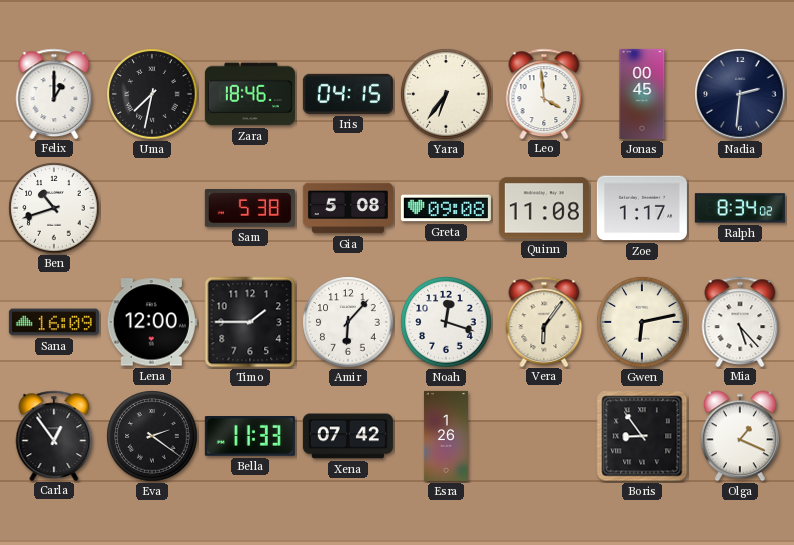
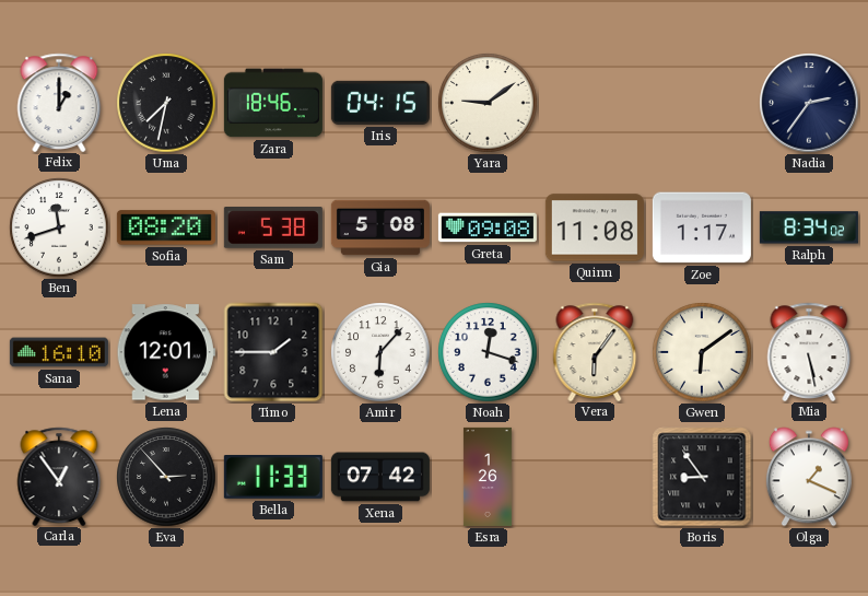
Yara: 6:36 -> 9:09
Leo: 3:59 -> none
Jonas: 00:45 -> none
Nadia: 2:31 -> 2:36
Ben: 10:42 -> 11:42
Sofia: none -> 08:20
Sana: 16:09 -> 16:10
Lena: 12:00 -> 12:01
Gwen: 6:13 -> 6:09
Mia: 5:23 -> 5:28
Eva: 2:21 -> 2:53
